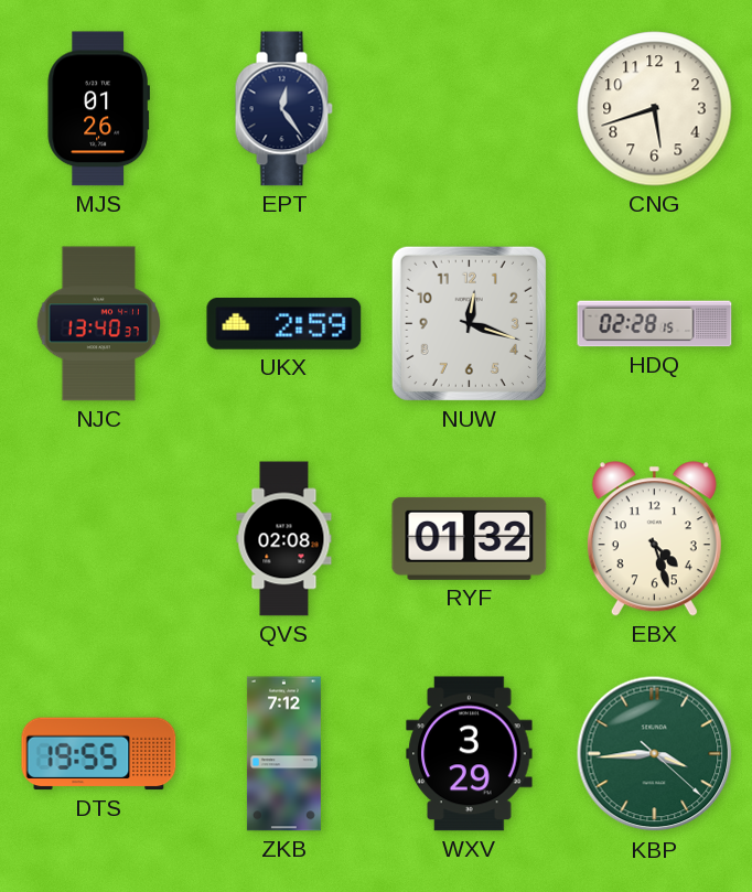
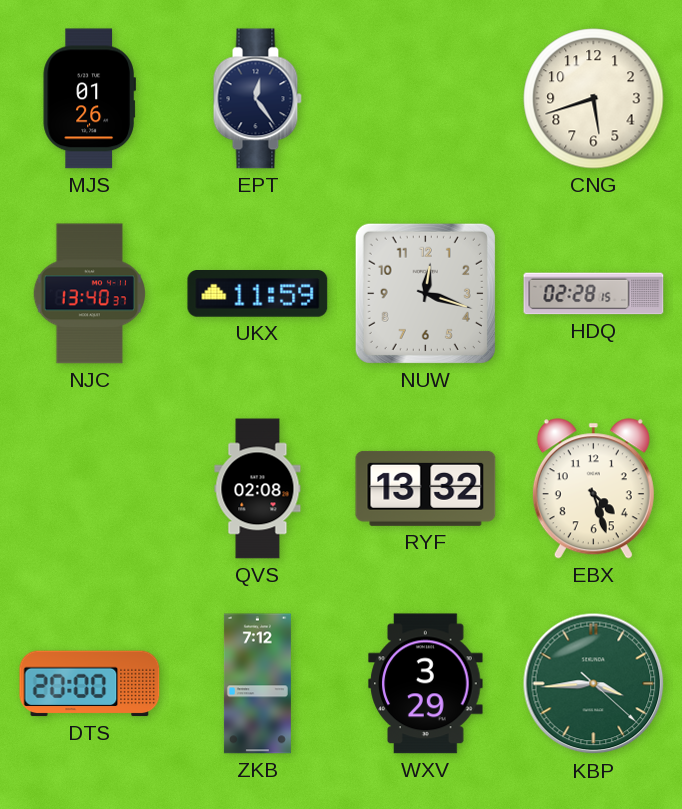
UKX: 2:59 -> 11:59
RYF: 01:32 -> 13:32
DTS: 19:55 -> 20:00
